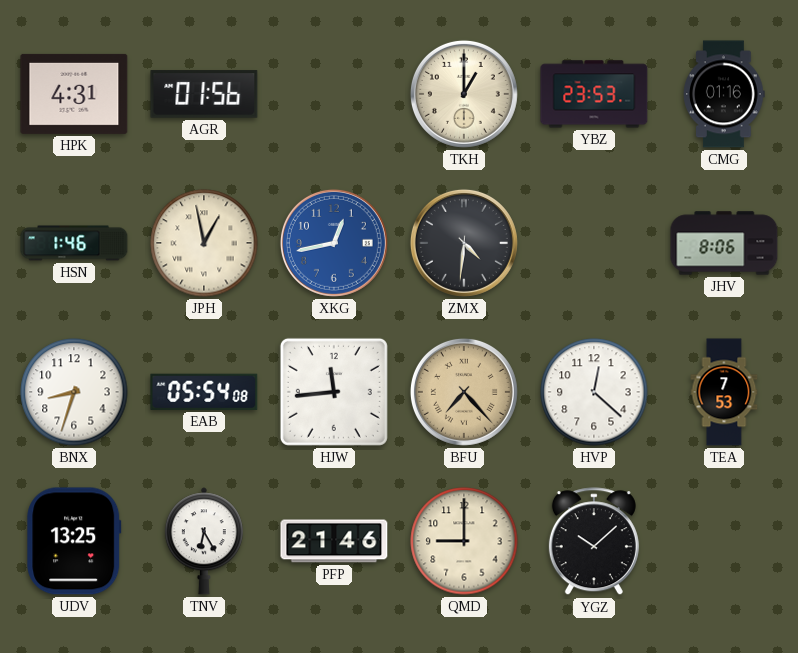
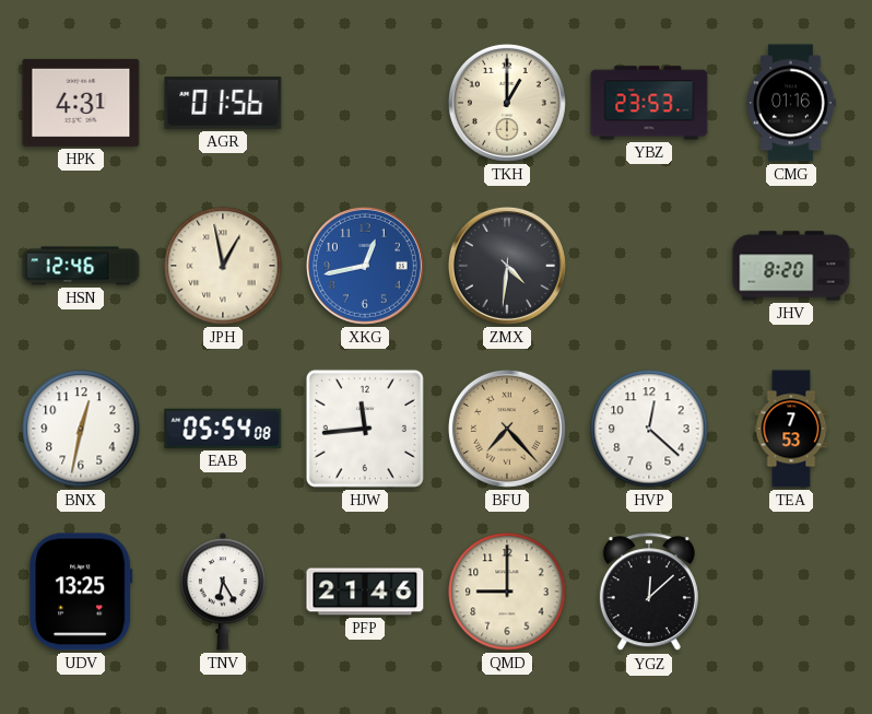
HSN: 1:46 -> 12:46
JHV: 8:06 -> 8:20
BNX: 8:33 -> 12:32
YGZ: 10:08 -> 12:08
